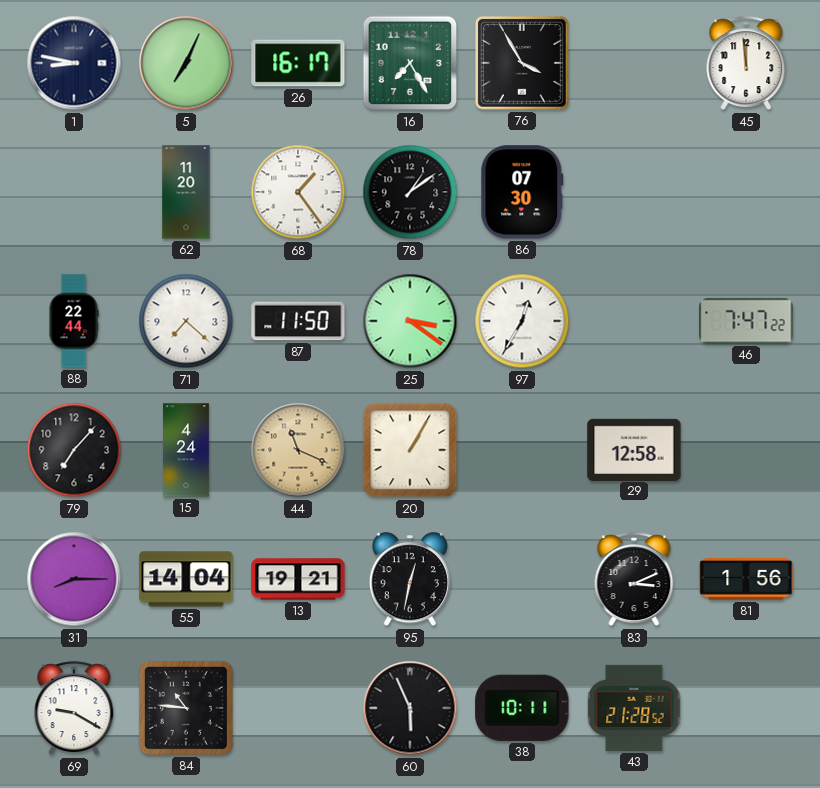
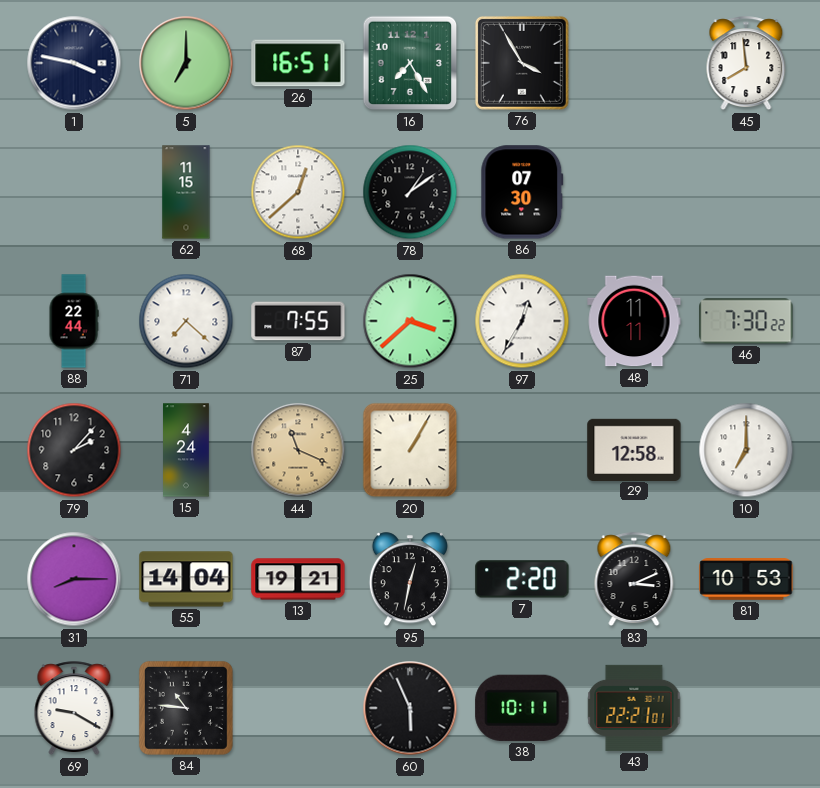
1: 8:47 -> 3:47
5: 7:04 -> 7:00
26: 16:17 -> 16:51
45: 11:59 -> 7:59
62: 11:20 -> 11:15
68: 1:24 -> 12:38
87: 11:50 -> 7:55
25: 3:21 -> 3:38
48: none -> 11:11
46: 7:47 -> 7:30
79: 7:07 -> 2:07
10: none -> 7:00
7: none -> 2:20
81: 1:56 -> 10:53
43: 21:28 -> 22:21
